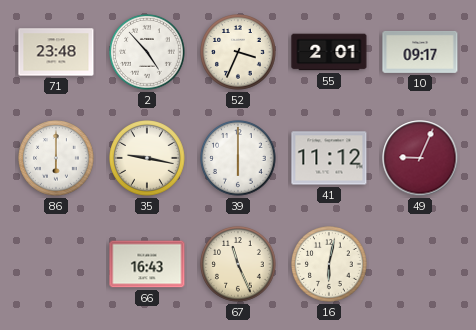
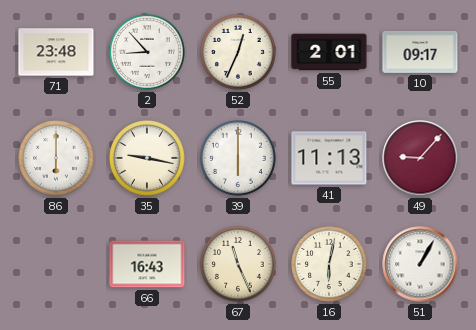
2: 4:53 -> 8:53
52: 3:34 -> 12:34
41: 11:12 -> 11:13
49: 9:04 -> 9:07
51: none -> 1:05
